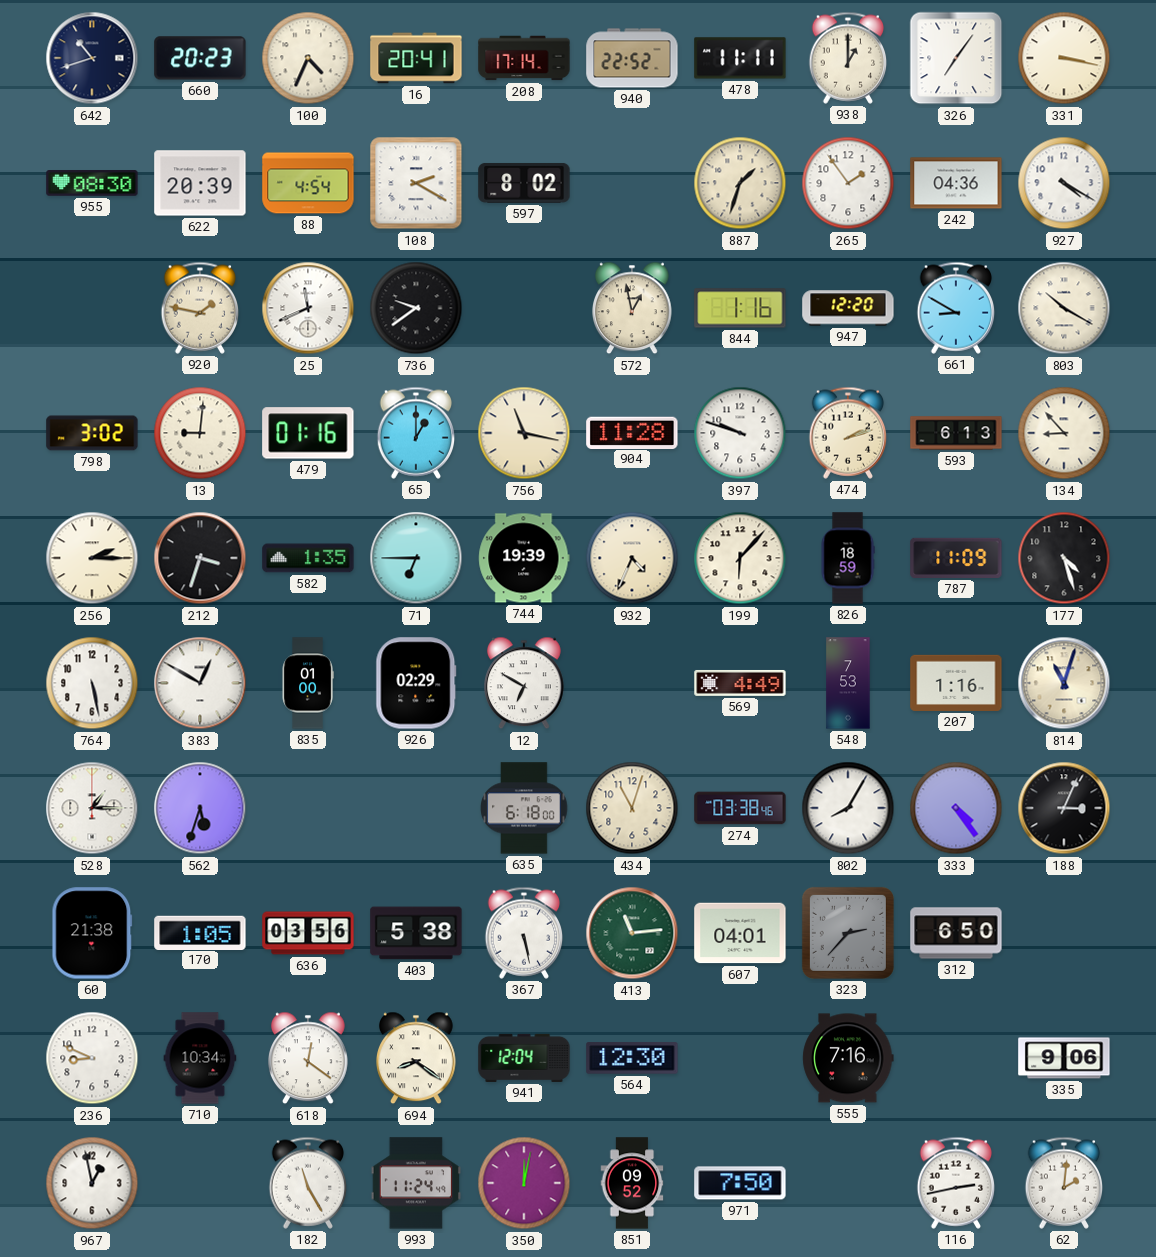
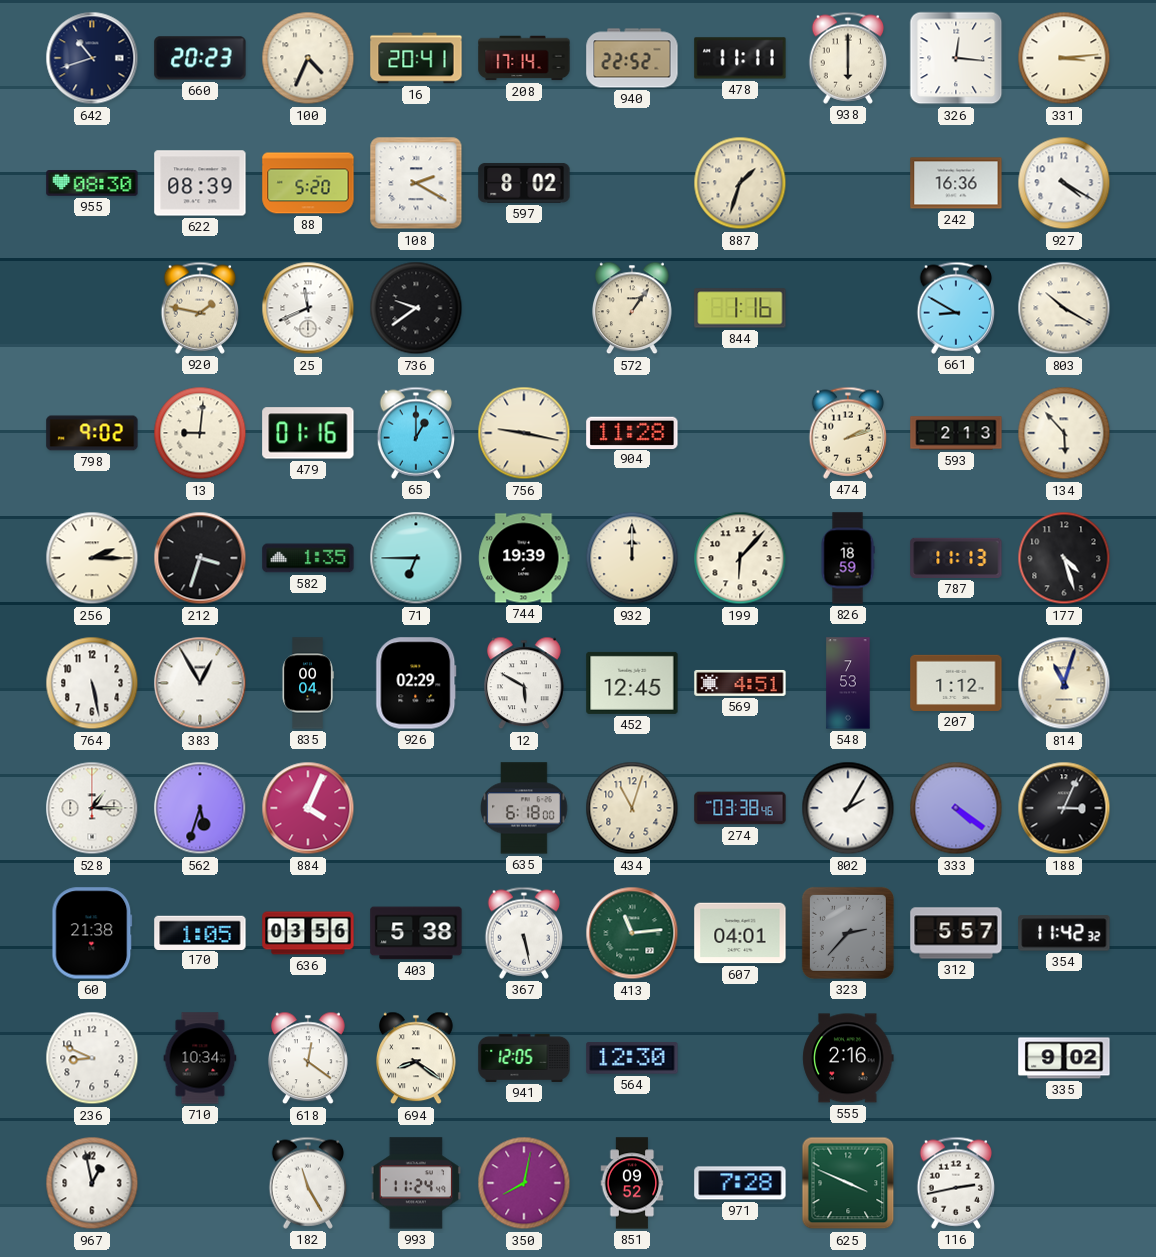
938: 1:00 -> 6:00
326: 7:06 -> 12:16
331: 3:17 -> 3:14
622: 20:39 -> 08:39
88: 4:54 -> 5:20
265: 1:54 -> none
242: 04:36 -> 16:36
572: 12:58 -> 1:06
947: 12:20 -> none
798: 3:02 -> 9:02
756: 11:17 -> 9:17
397: 9:48 -> none
593: 6:13 -> 2:13
134: 8:53 -> 5:53
932: 4:34 -> 12:00
787: 11:09 -> 11:13
383: 12:50 -> 12:55
835: 01:00 -> 00:04
12: 6:50 -> 5:50
452: none -> 12:45
569: 4:49 -> 4:51
207: 1:16 -> 1:12
884: none -> 4:04
802: 8:05 -> 2:05
333: 4:24 -> 4:21
312: 6:50 -> 5:57
354: none -> 11:42
941: 12:04 -> 12:05
555: 7:16 -> 2:16
335: 9:06 -> 9:02
350: 12:02 -> 8:02
971: 7:50 -> 7:28
625: none -> 3:49
62: 2:01 -> none
